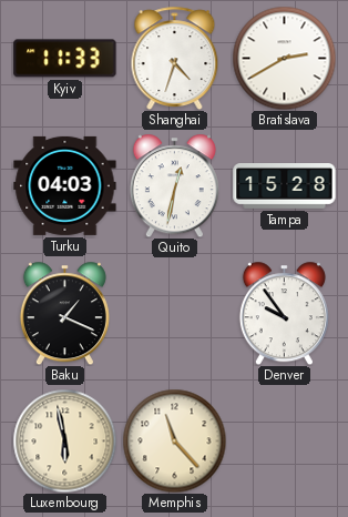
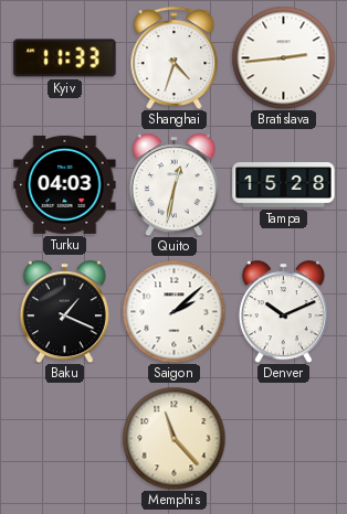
Bratislava: 2:40 -> 2:44
Saigon: none -> 2:08
Denver: 9:54 -> 10:11
Luxembourg: 5:58 -> none
